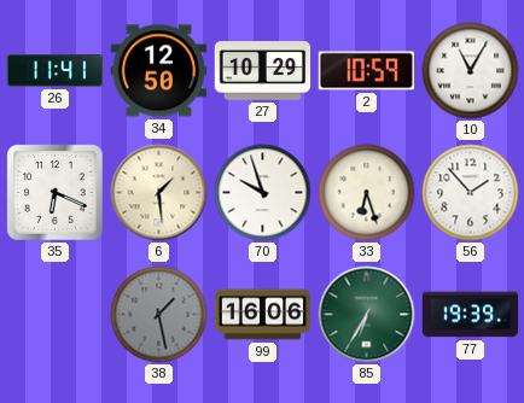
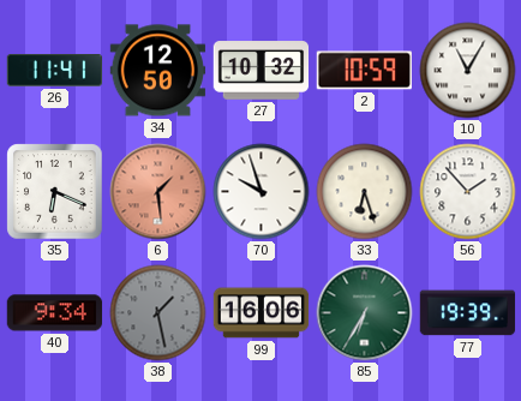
27: 10:29 -> 10:32
6 dial: cream -> salmon
40: none -> 9:34
